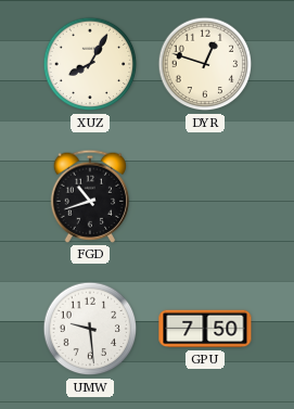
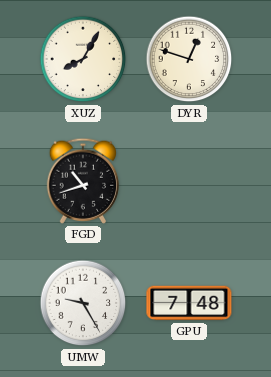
UMW: 9:29 -> 9:25
GPU: 7:50 -> 7:48
